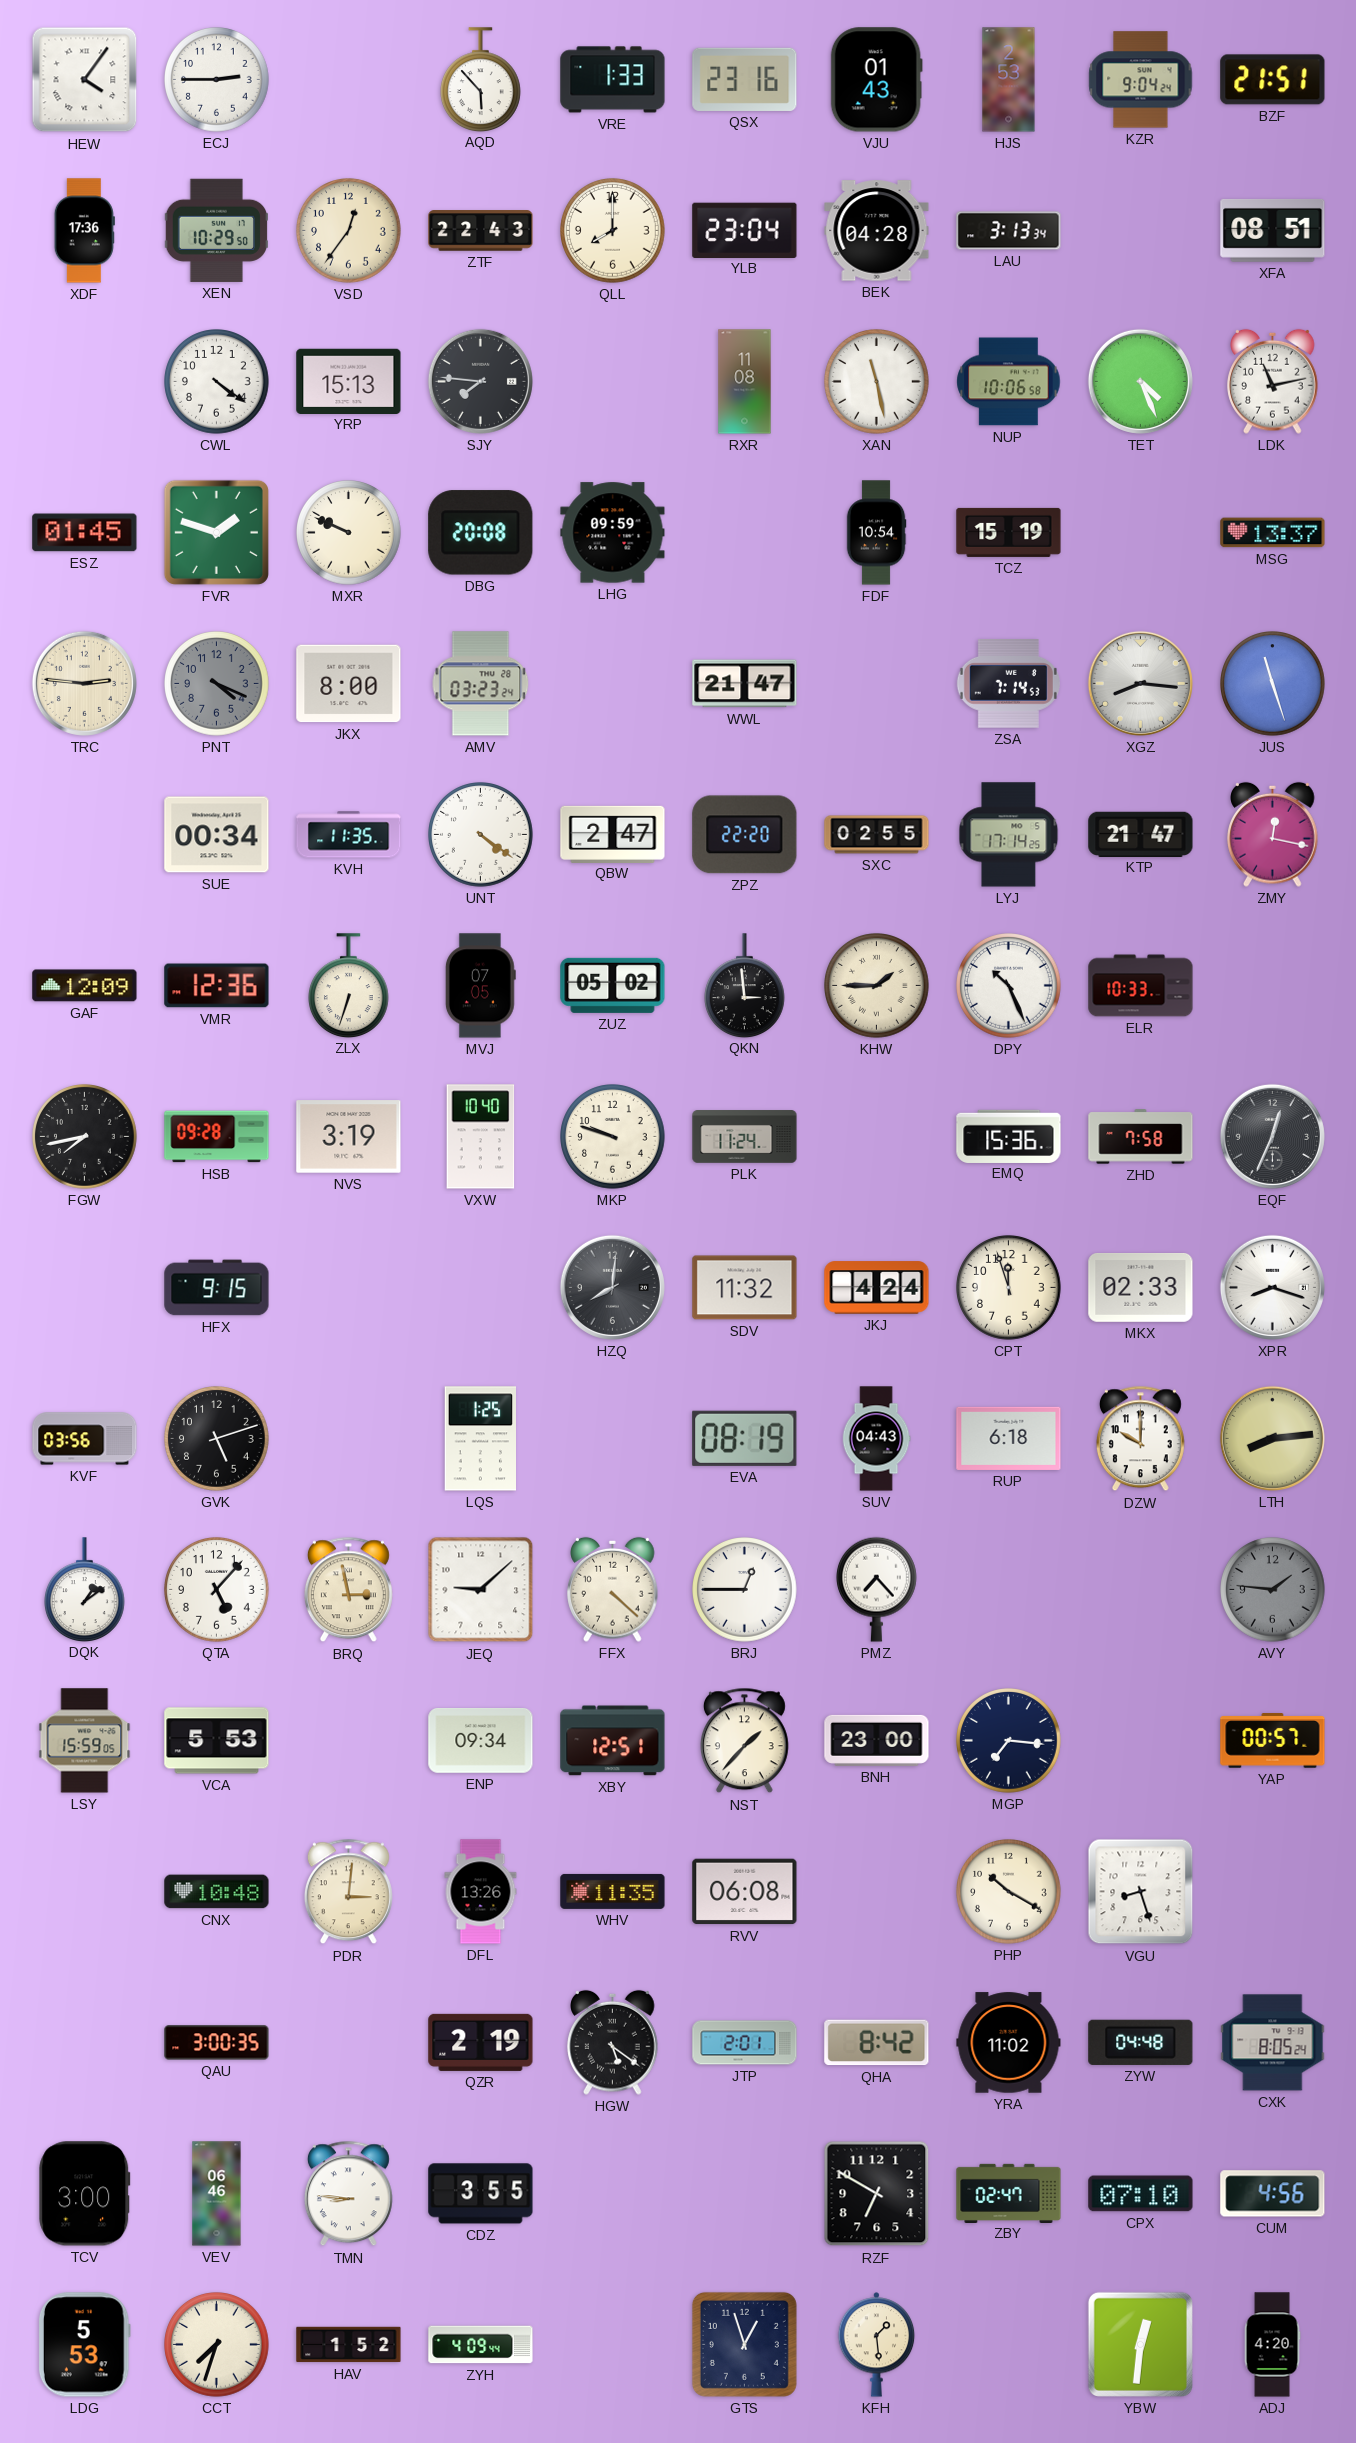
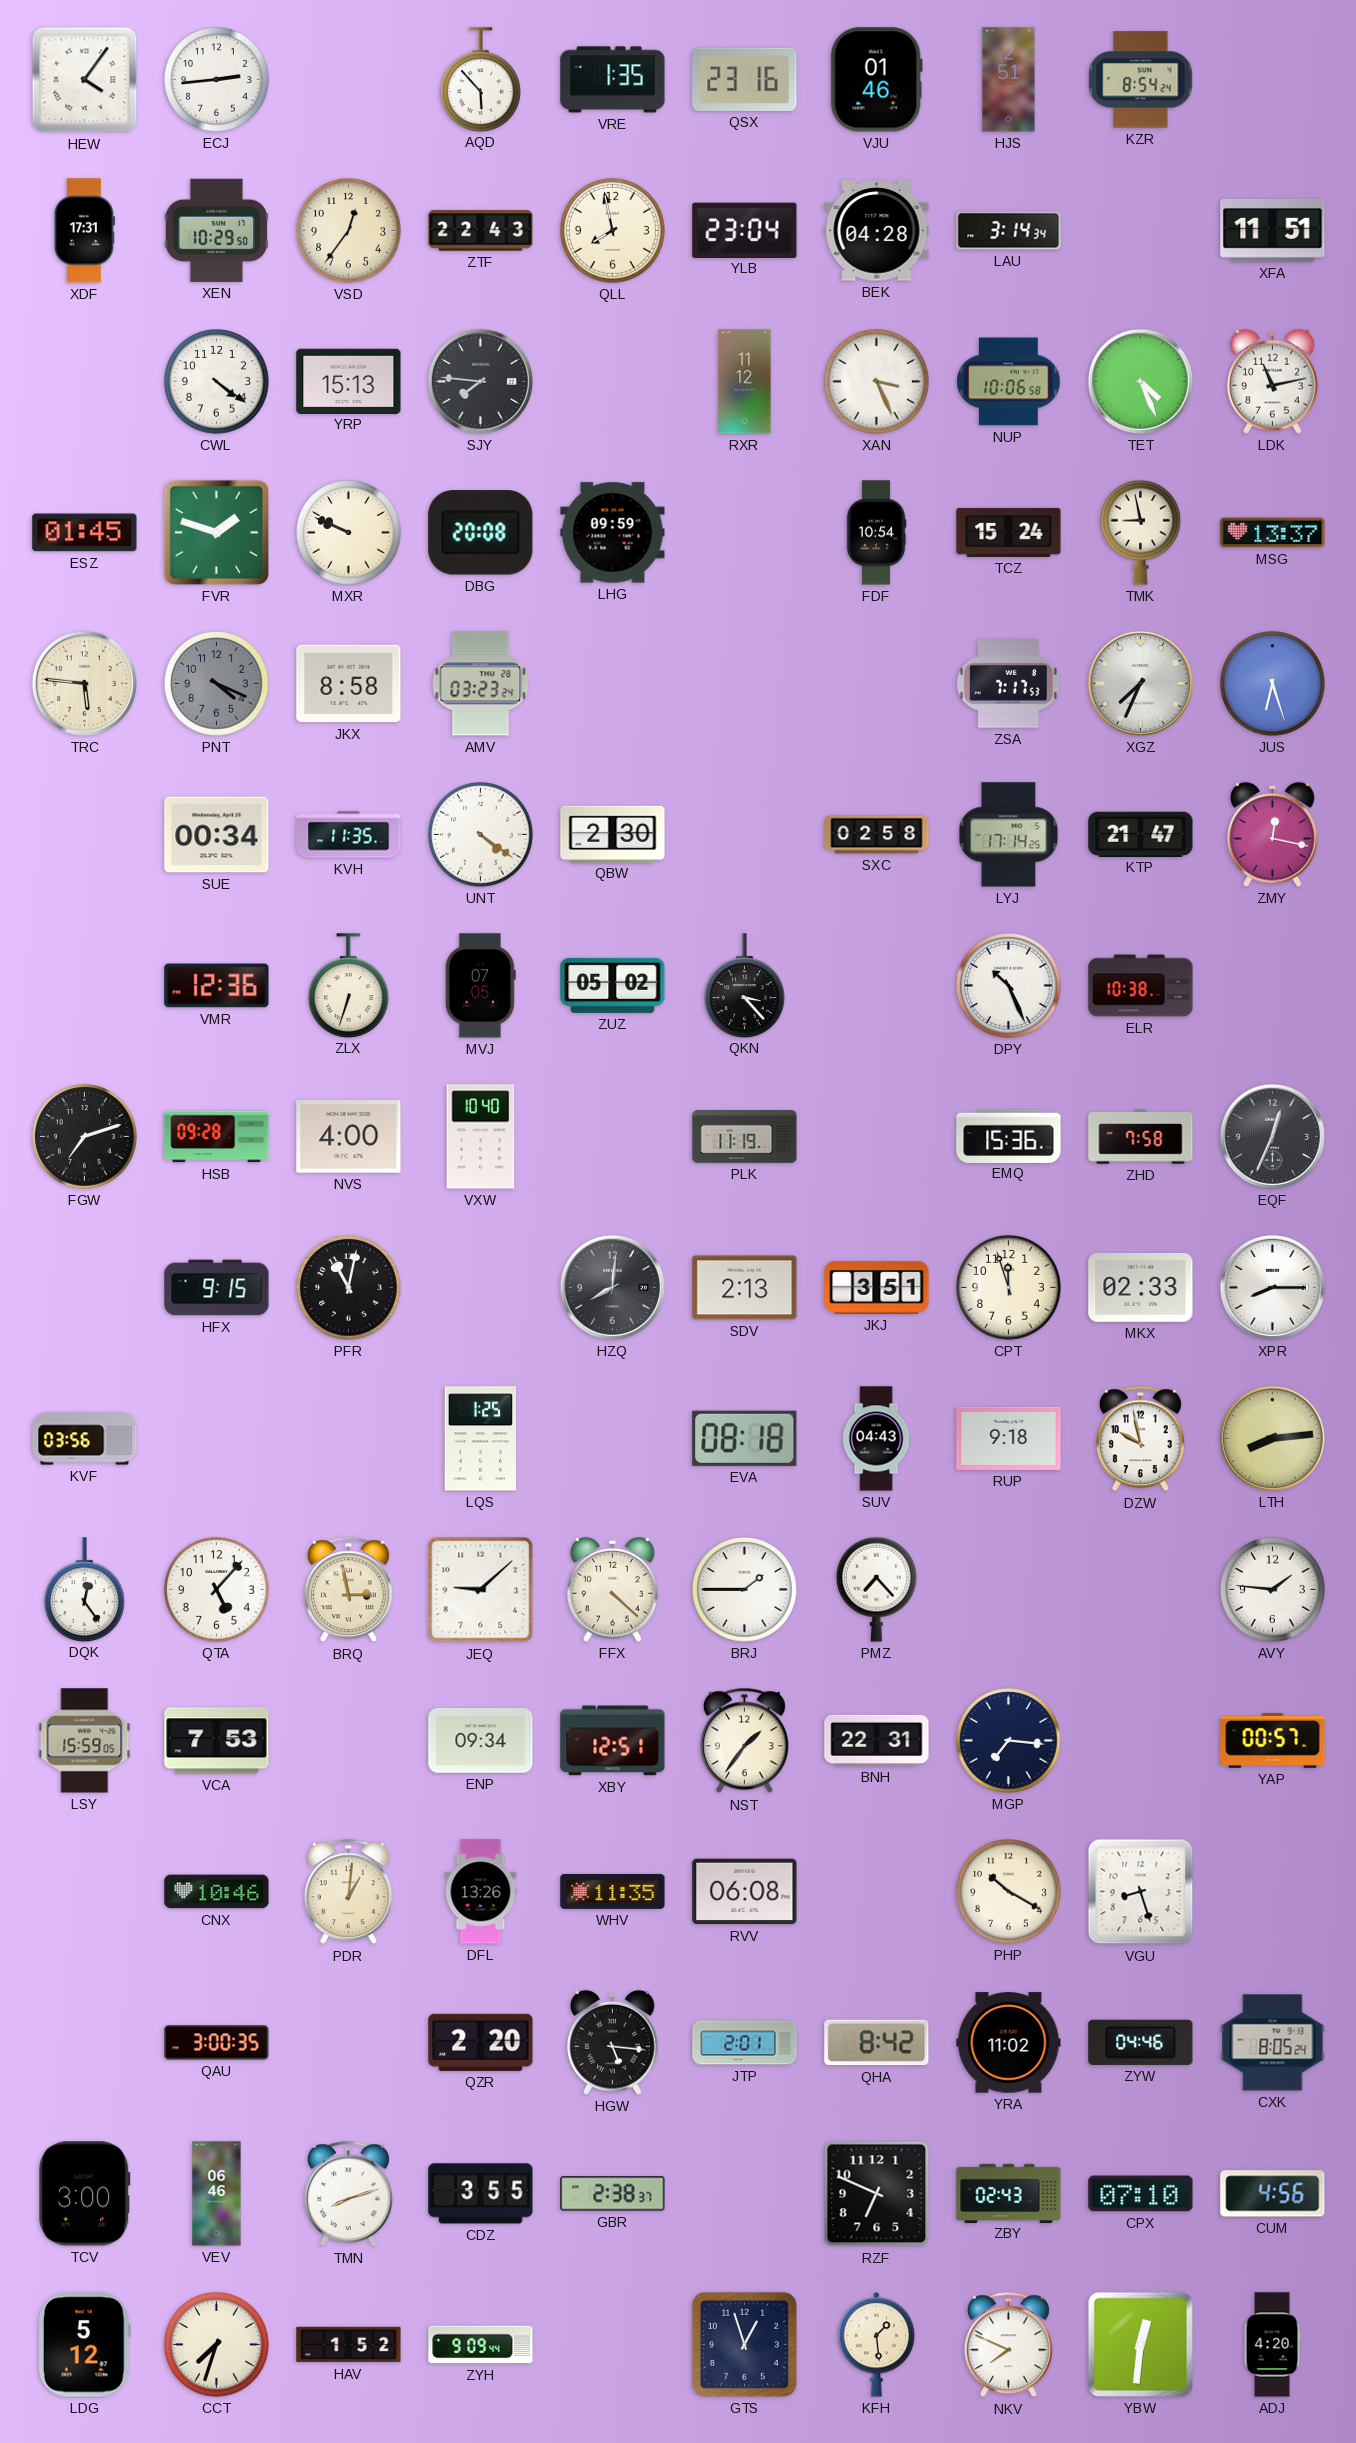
ECJ: 2:45 -> 2:44
VRE: 1:33 -> 1:35
VJU: 01:43 -> 01:46
HJS: 2:53 -> 2:51
KZR: 9:04 -> 8:54
BZF: 21:51 -> none
XDF: 17:36 -> 17:31
QLL: 8:00 -> 7:58
LAU: 3:13 -> 3:14
XFA: 08:51 -> 11:51
RXR: 11:08 -> 11:12
XAN: 11:28 -> 3:26
TCZ: 15:19 -> 15:24
TMK: none -> 8:58
TRC: 2:46 -> 5:46
JKX: 8:00 -> 8:58
WWL: 21:47 -> none
ZSA: 7:14 -> 7:17
XGZ: 8:16 -> 7:34
JUS: 11:27 -> 6:27
QBW: 2:47 -> 2:30
ZPZ: 22:20 -> none
SXC: 02:55 -> 02:58
GAF: 12:09 -> none
QKN: 2:59 -> 3:23
KHW: 1:45 -> none
ELR: 10:33 -> 10:38
FGW: 7:43 -> 7:12
NVS: 3:19 -> 4:00
MKP: 9:48 -> none
PLK: 11:24 -> 11:19
PFR: none -> 11:02
SDV: 11:32 -> 2:13
JKJ: 4:24 -> 3:51
XPR: 8:18 -> 8:15
GVK: 5:12 -> none
EVA: 08:19 -> 08:18
RUP: 6:18 -> 9:18
DZW: 10:00 -> 9:58
DQK: 1:09 -> 12:24
BRJ: 12:45 -> 1:45
AVY dial: grey -> white
VCA: 5:53 -> 7:53
NST: 1:37 -> 1:36
BNH: 23:00 -> 22:31
CNX: 10:48 -> 10:46
PDR: 3:01 -> 1:01
QZR: 2:19 -> 2:20
HGW: 5:21 -> 5:16
ZYW: 04:48 -> 04:46
TMN: 8:46 -> 8:12
GBR: none -> 2:38
RZF: 6:50 -> 6:49
ZBY: 02:47 -> 02:43
LDG: 5:53 -> 5:12
ZYH: 4:09 -> 9:09
NKV: none -> 7:49
